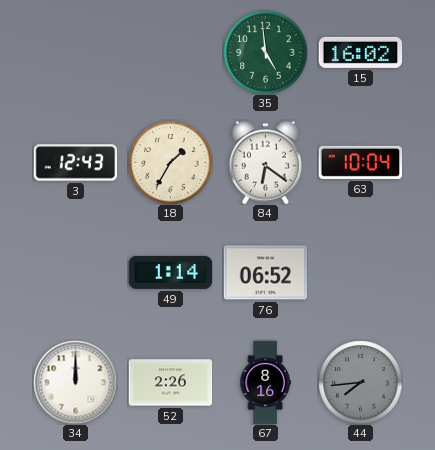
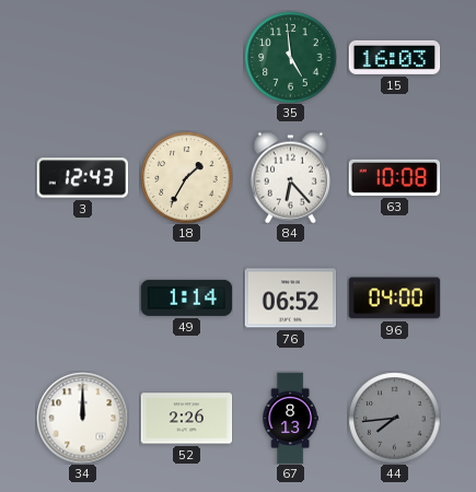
15: 16:02 -> 16:03
84: 6:21 -> 6:23
63: 10:04 -> 10:08
96: none -> 04:00
67: 8:16 -> 8:13
